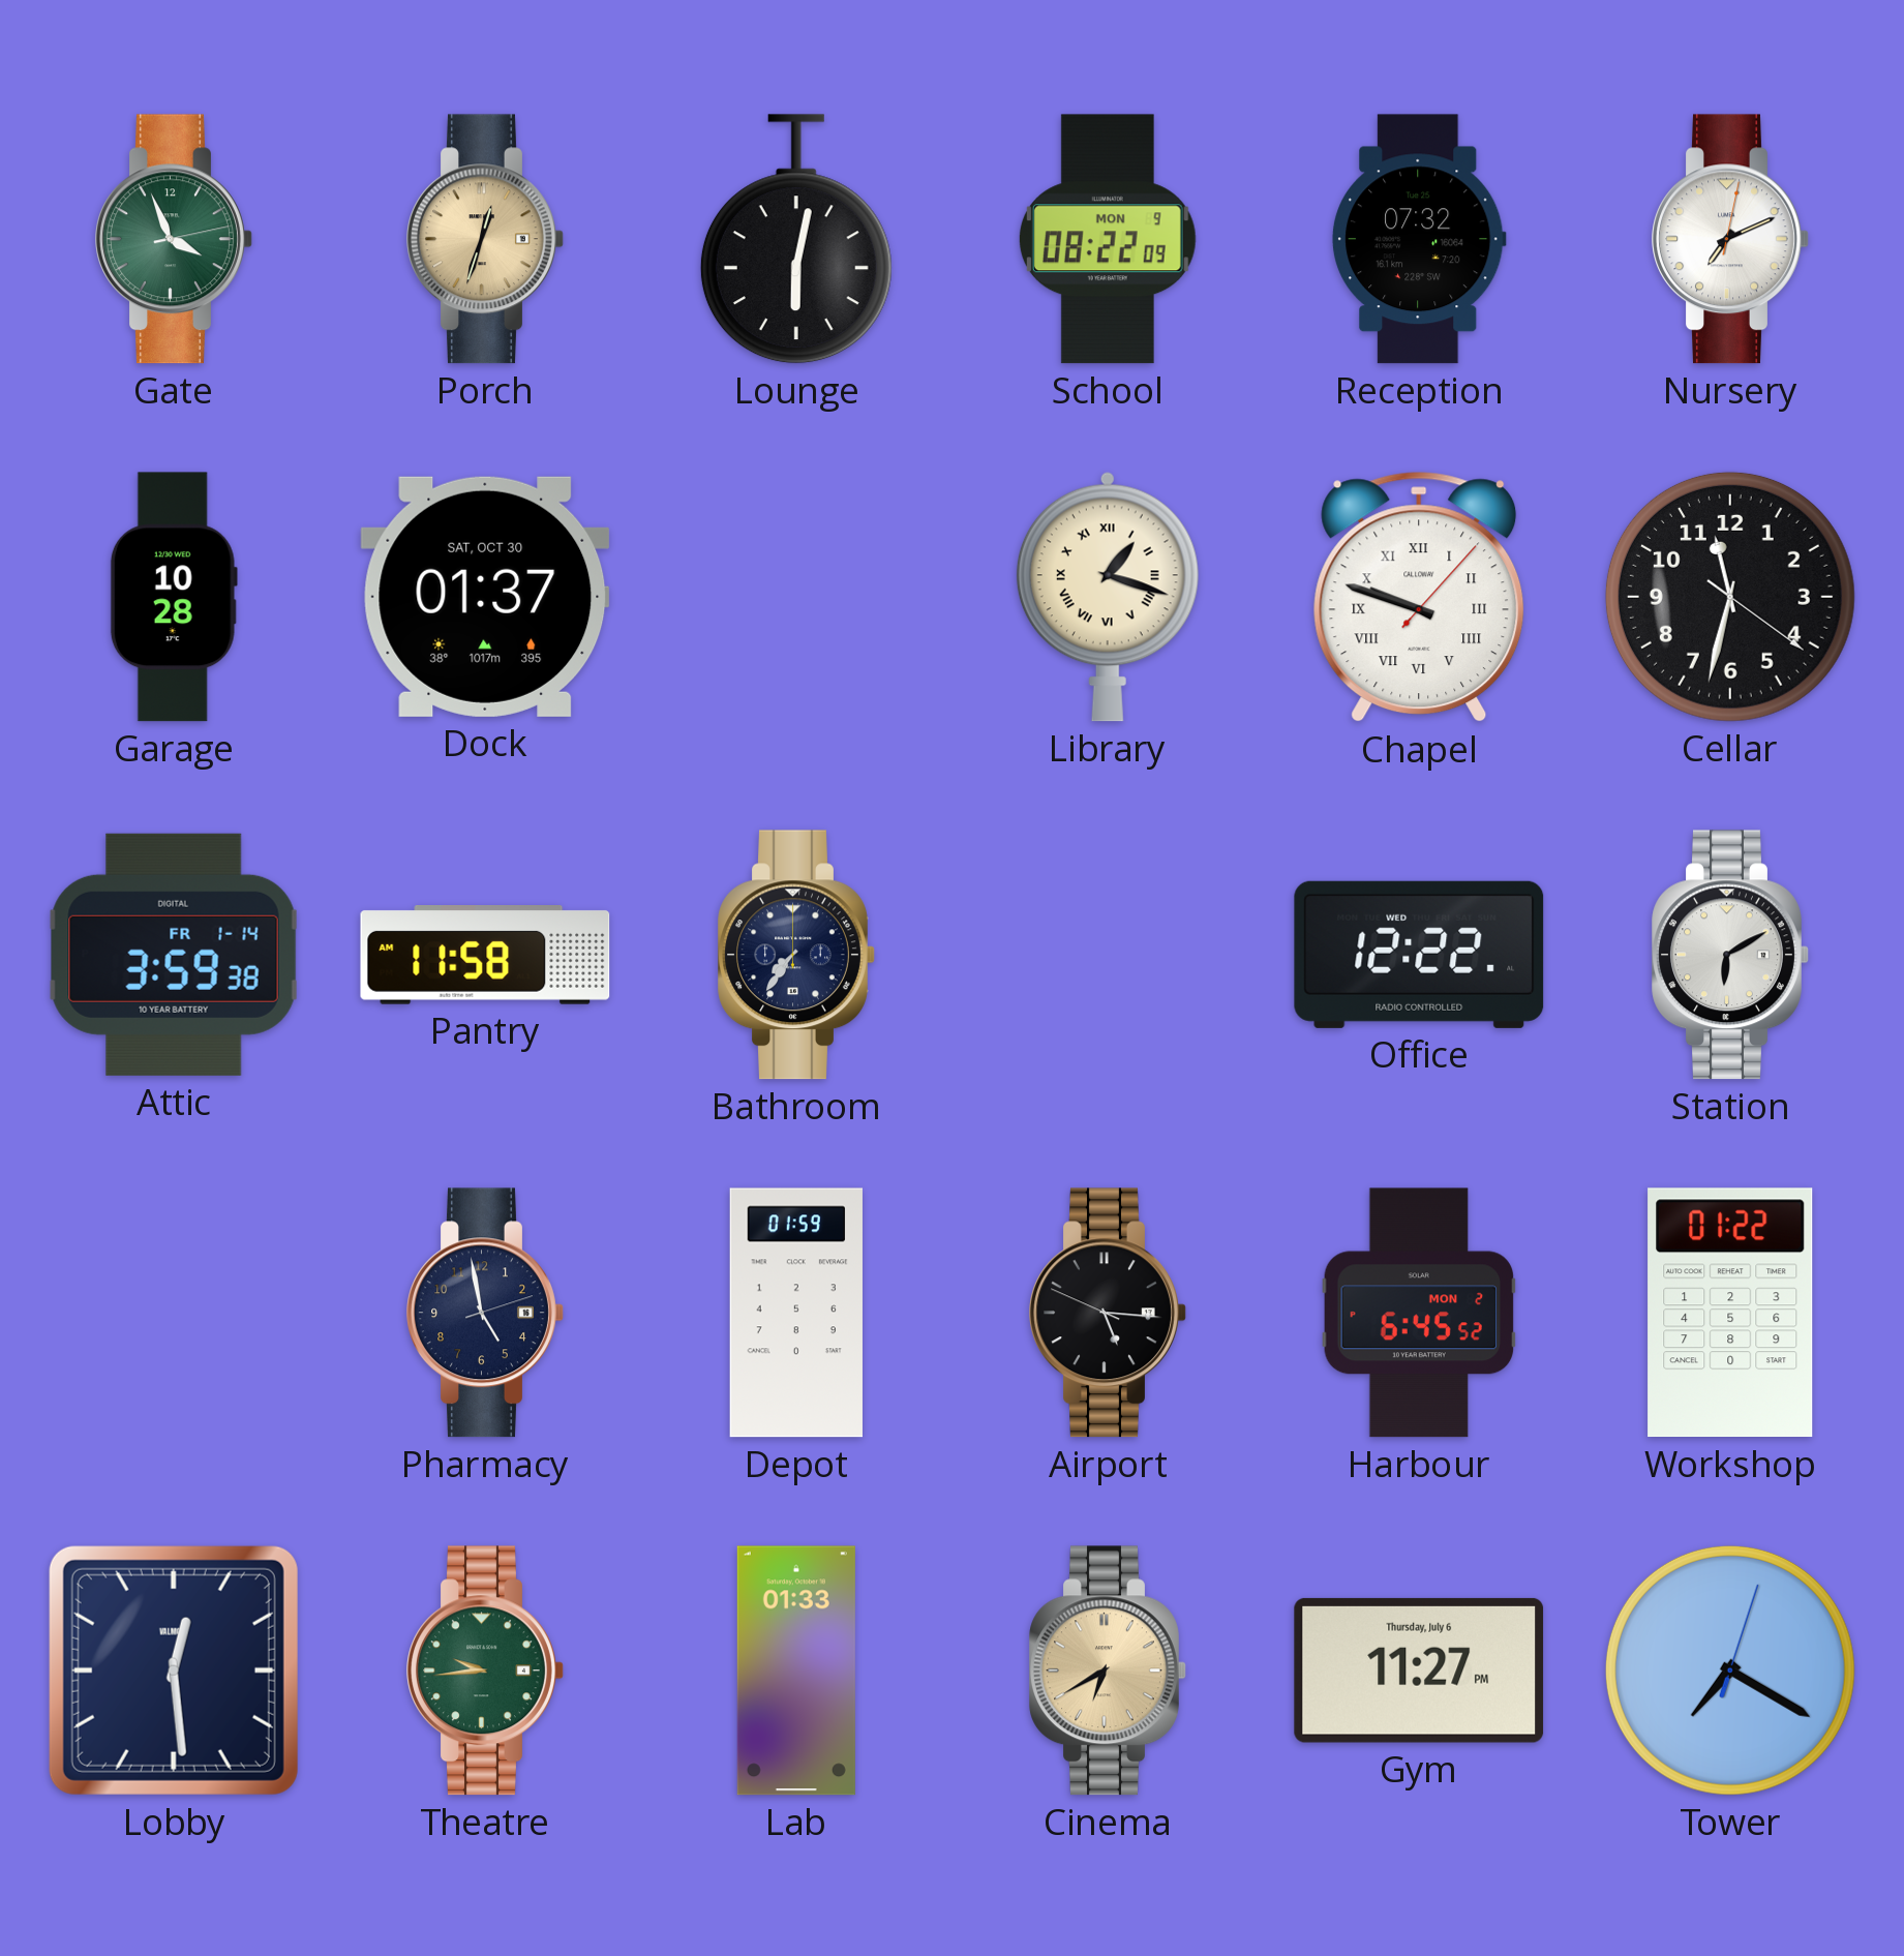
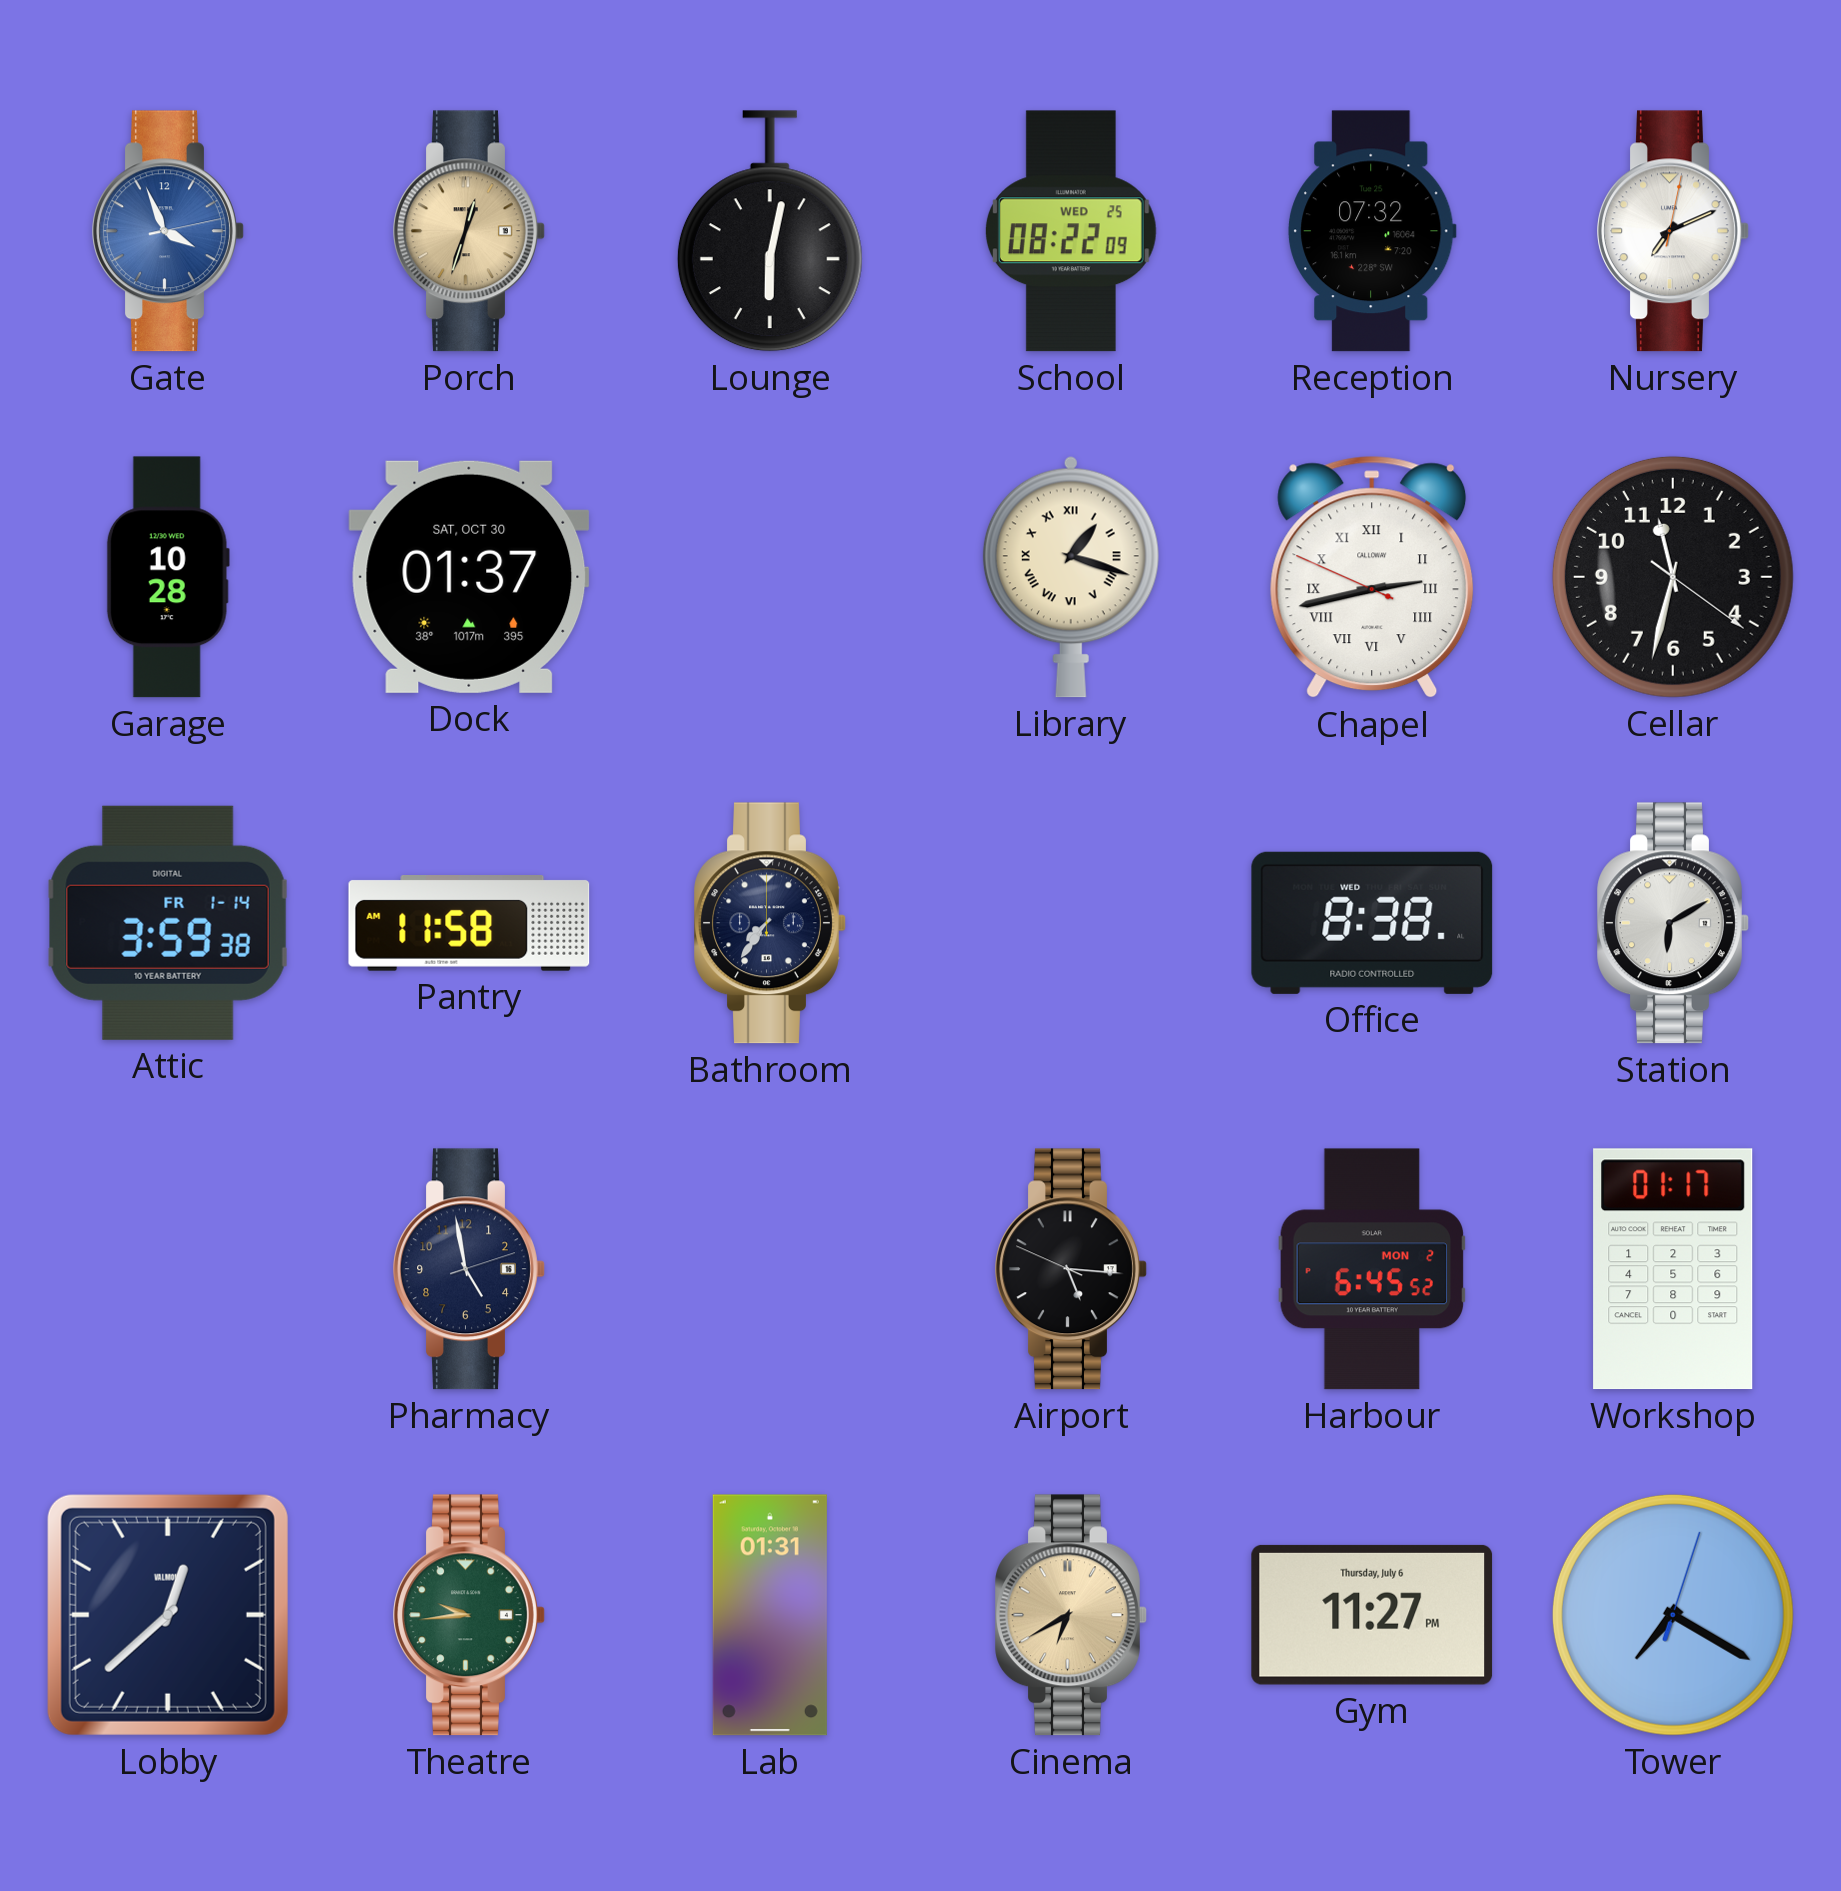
Gate dial: green -> blue
School date: MON 9 -> WED 25
Chapel: 9:48 -> 2:42
Office: 12:22 -> 8:38
Depot: 01:59 -> none
Workshop: 01:22 -> 01:17
Lobby: 12:29 -> 12:38
Lab: 01:33 -> 01:31
